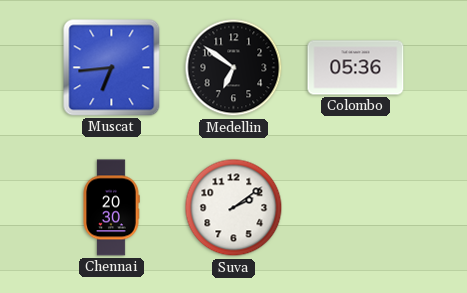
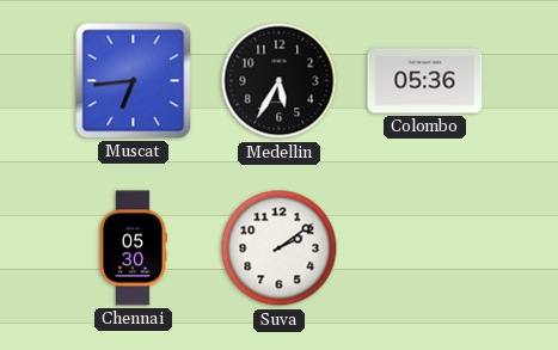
Medellin: 6:51 -> 5:35
Chennai: 20:30 -> 05:30
